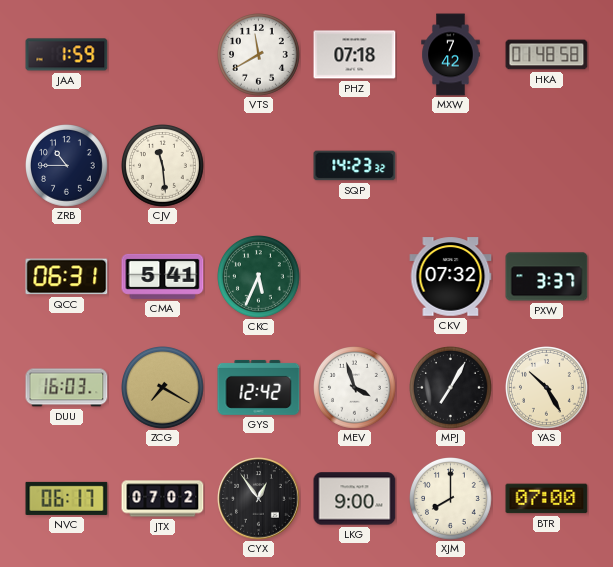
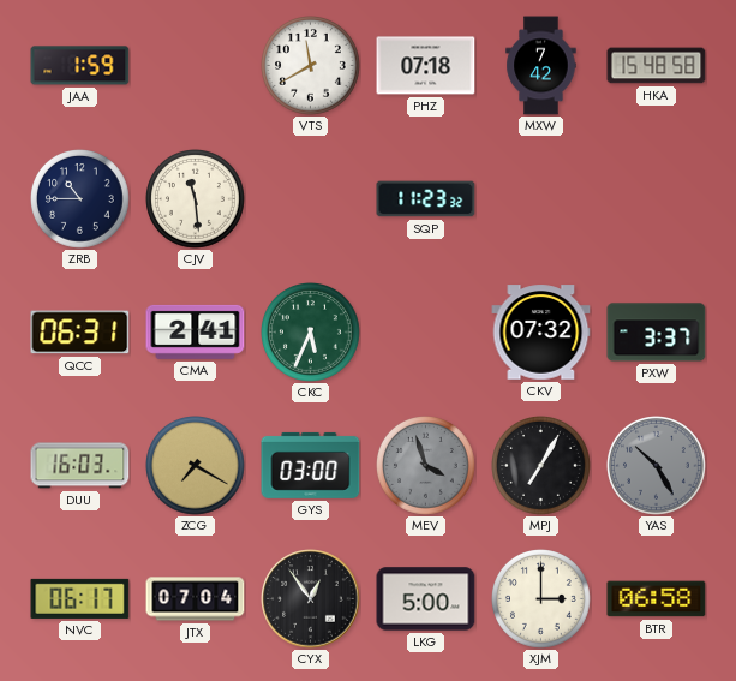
HKA: 01:48 -> 15:48
SQP: 14:23 -> 11:23
CMA: 5:41 -> 2:41
GYS: 12:42 -> 03:00
MEV dial: white -> grey
YAS dial: cream -> grey
JTX: 07:02 -> 07:04
LKG: 9:00 -> 5:00
XJM: 8:00 -> 3:00
BTR: 07:00 -> 06:58
